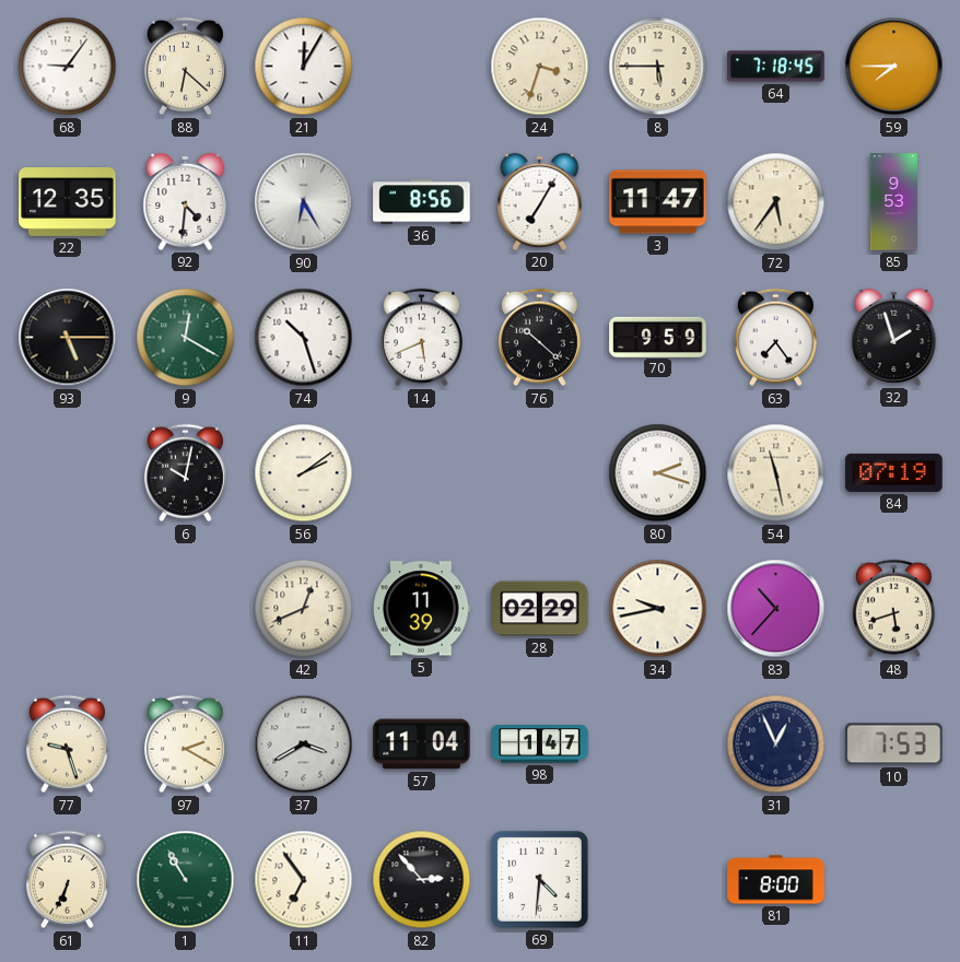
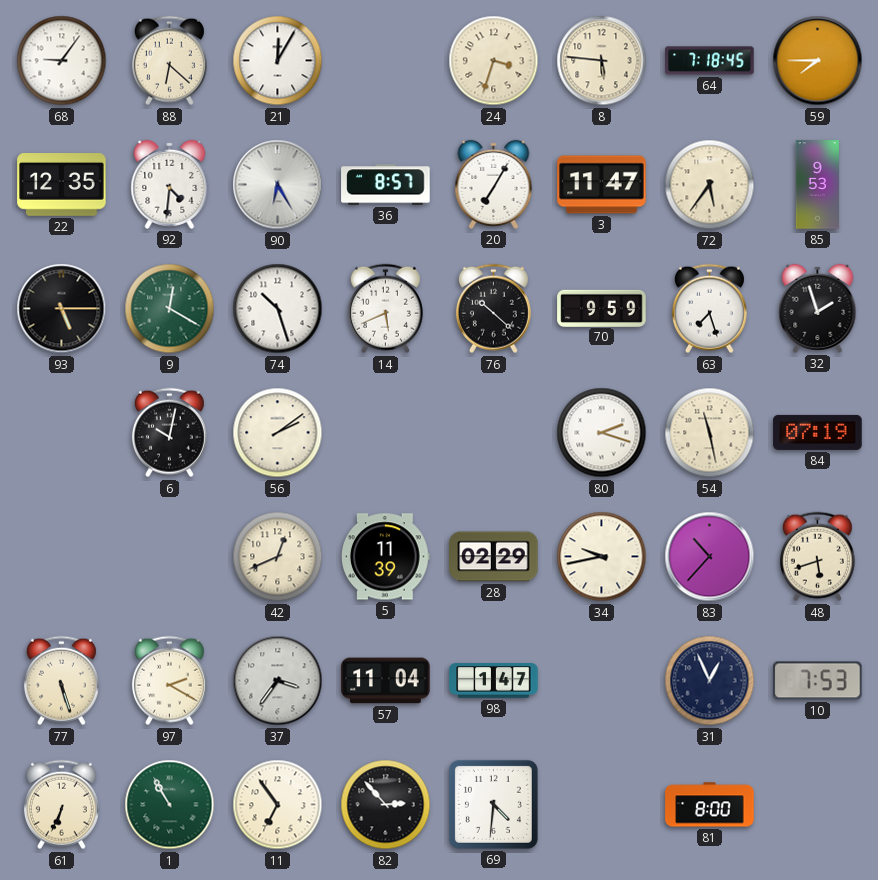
8: 5:45 -> 5:46
36: 8:56 -> 8:57
63: 7:24 -> 7:27
77: 9:27 -> 5:27
37: 3:40 -> 3:36
